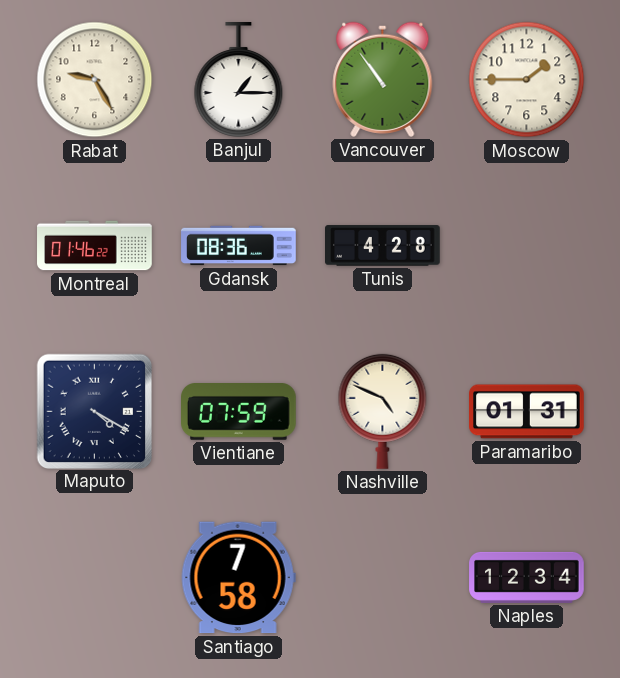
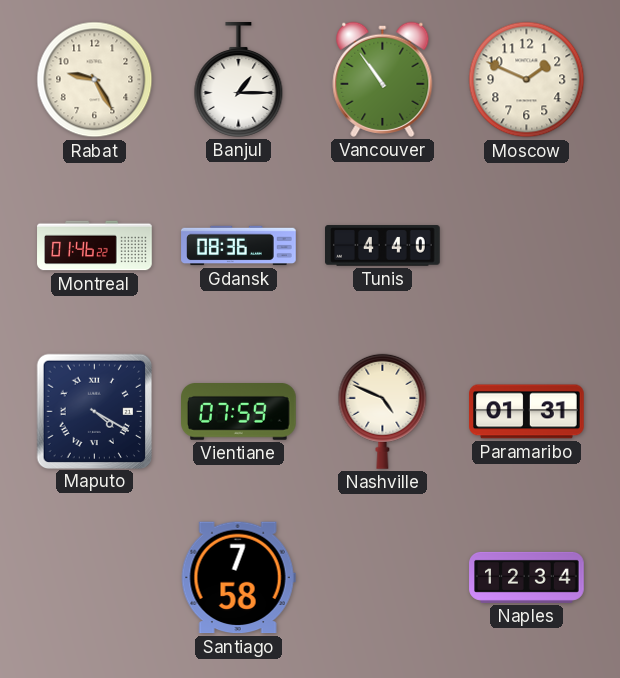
Moscow: 1:45 -> 1:49
Tunis: 4:28 -> 4:40
